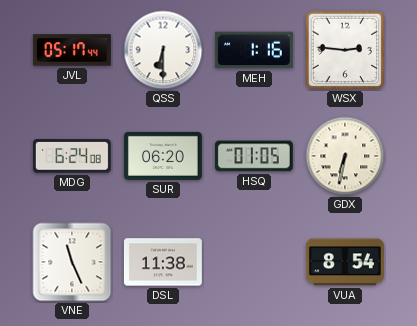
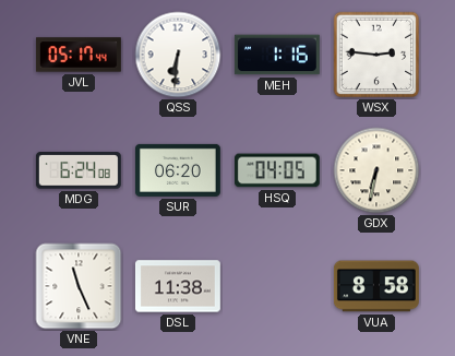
QSS: 6:30 -> 6:31
HSQ: 01:05 -> 04:05
VUA: 8:54 -> 8:58
